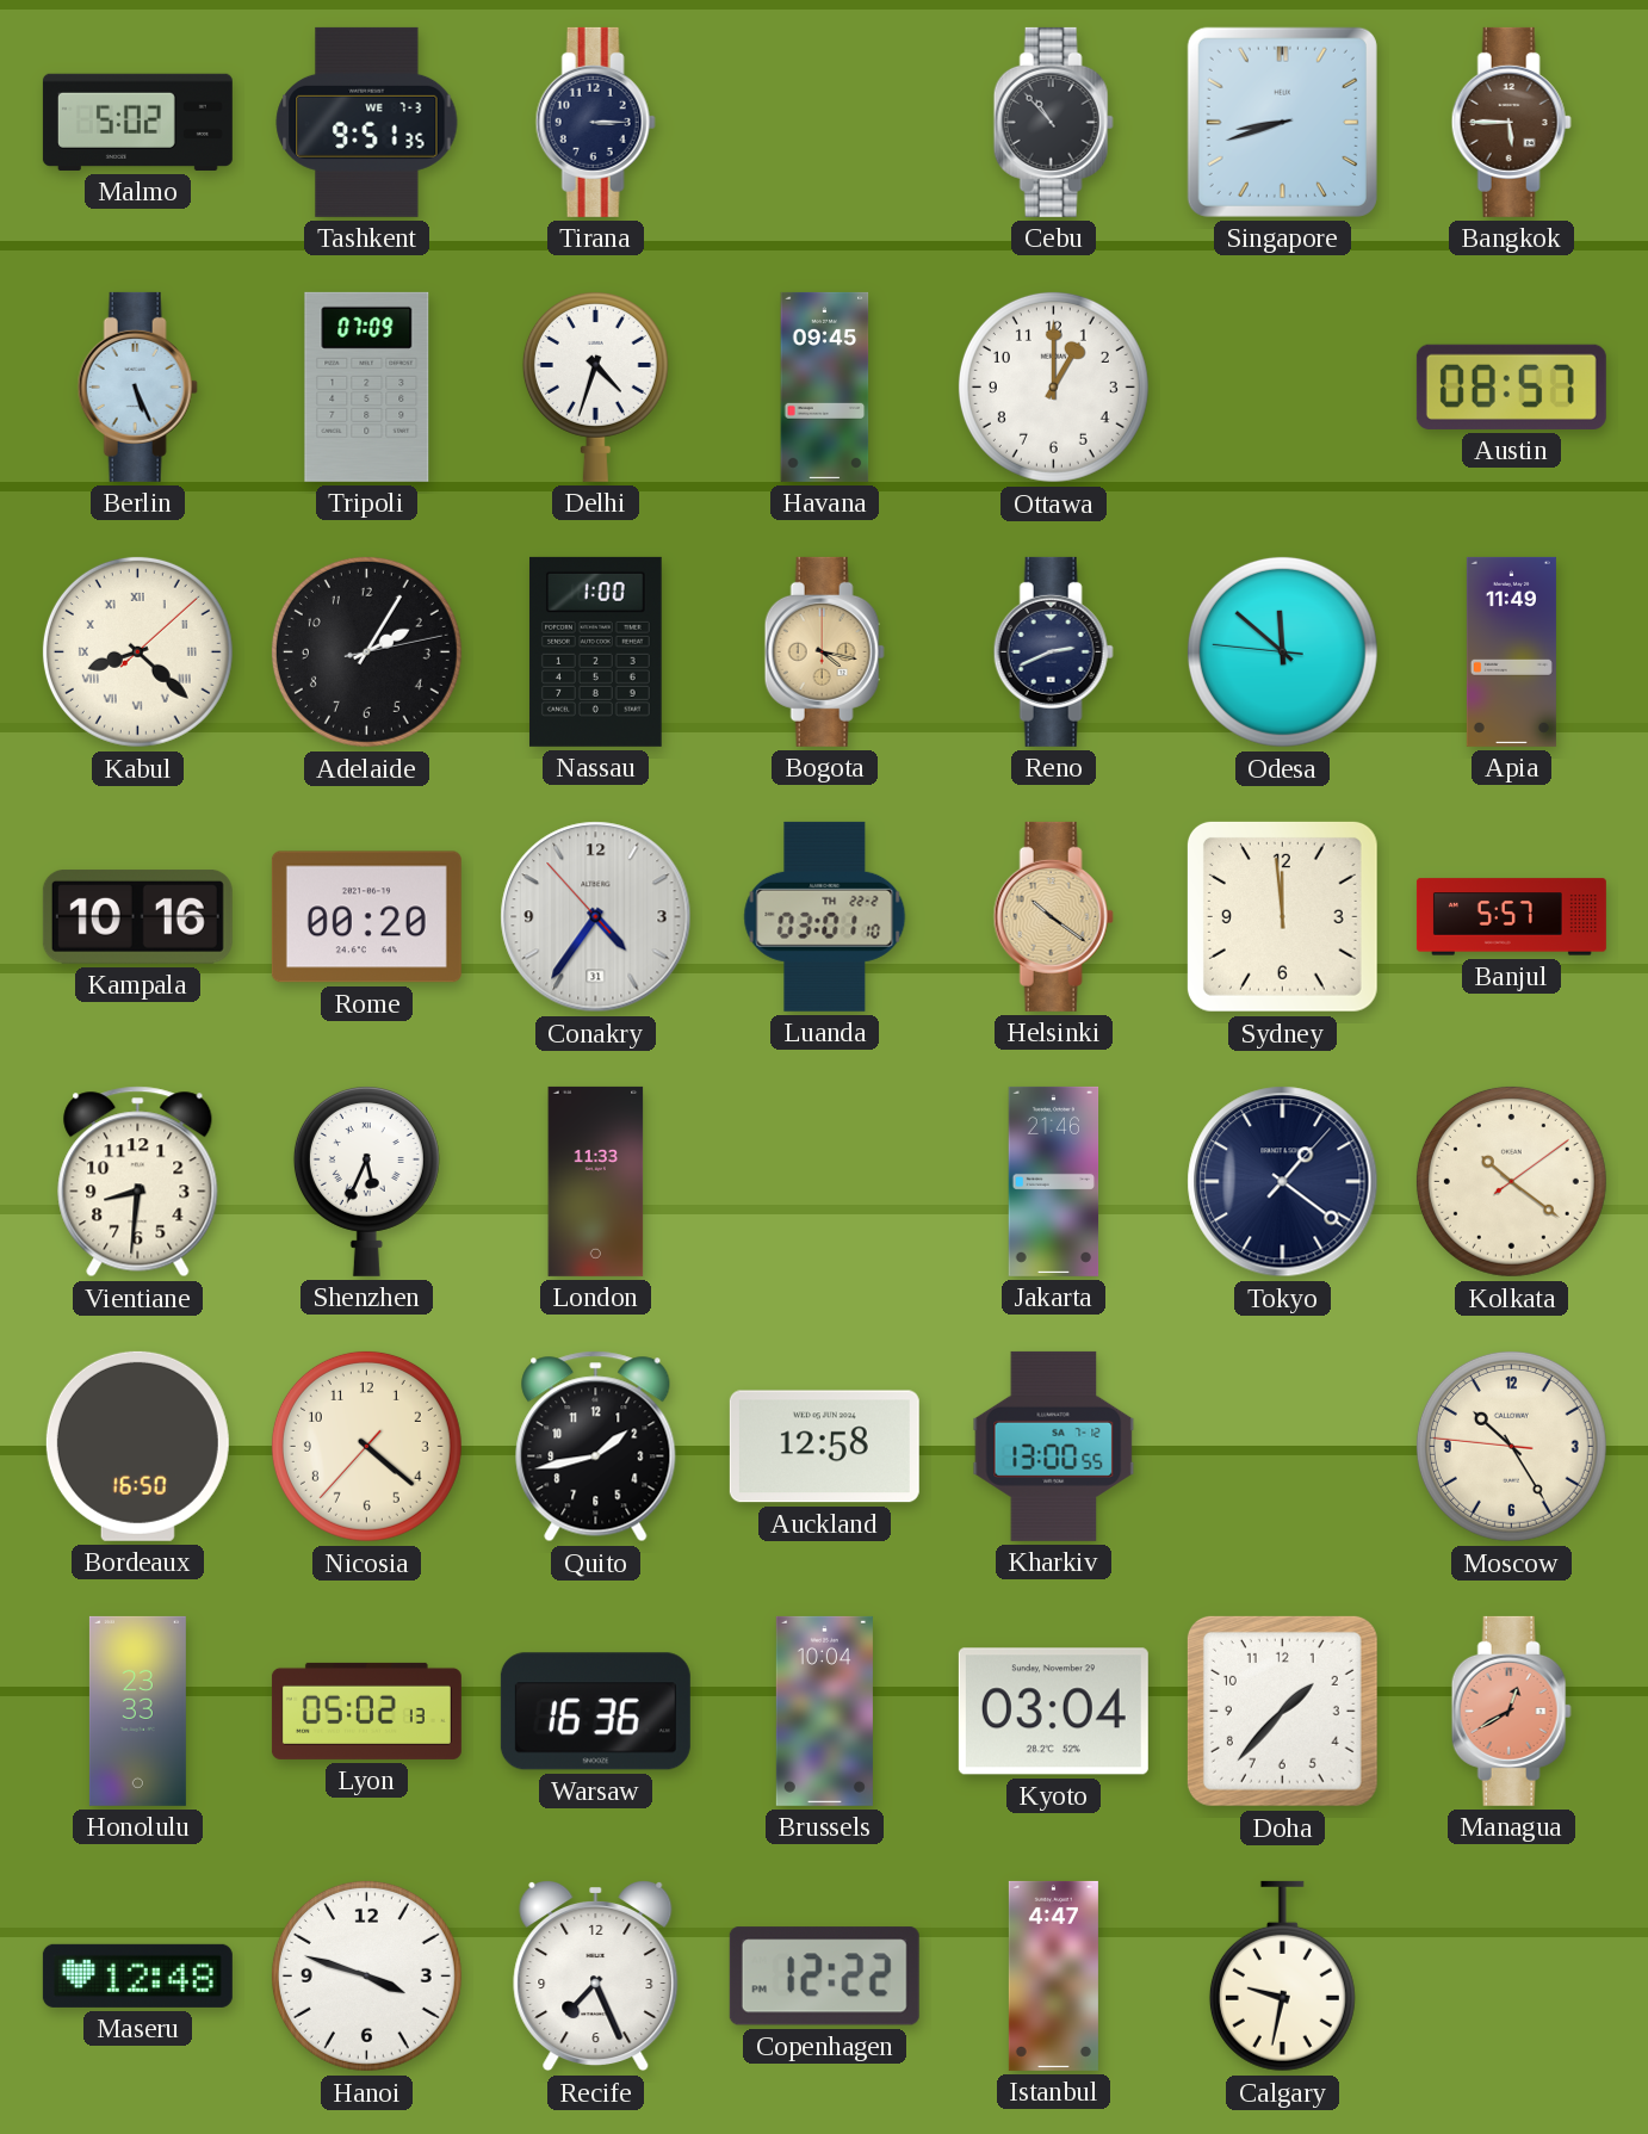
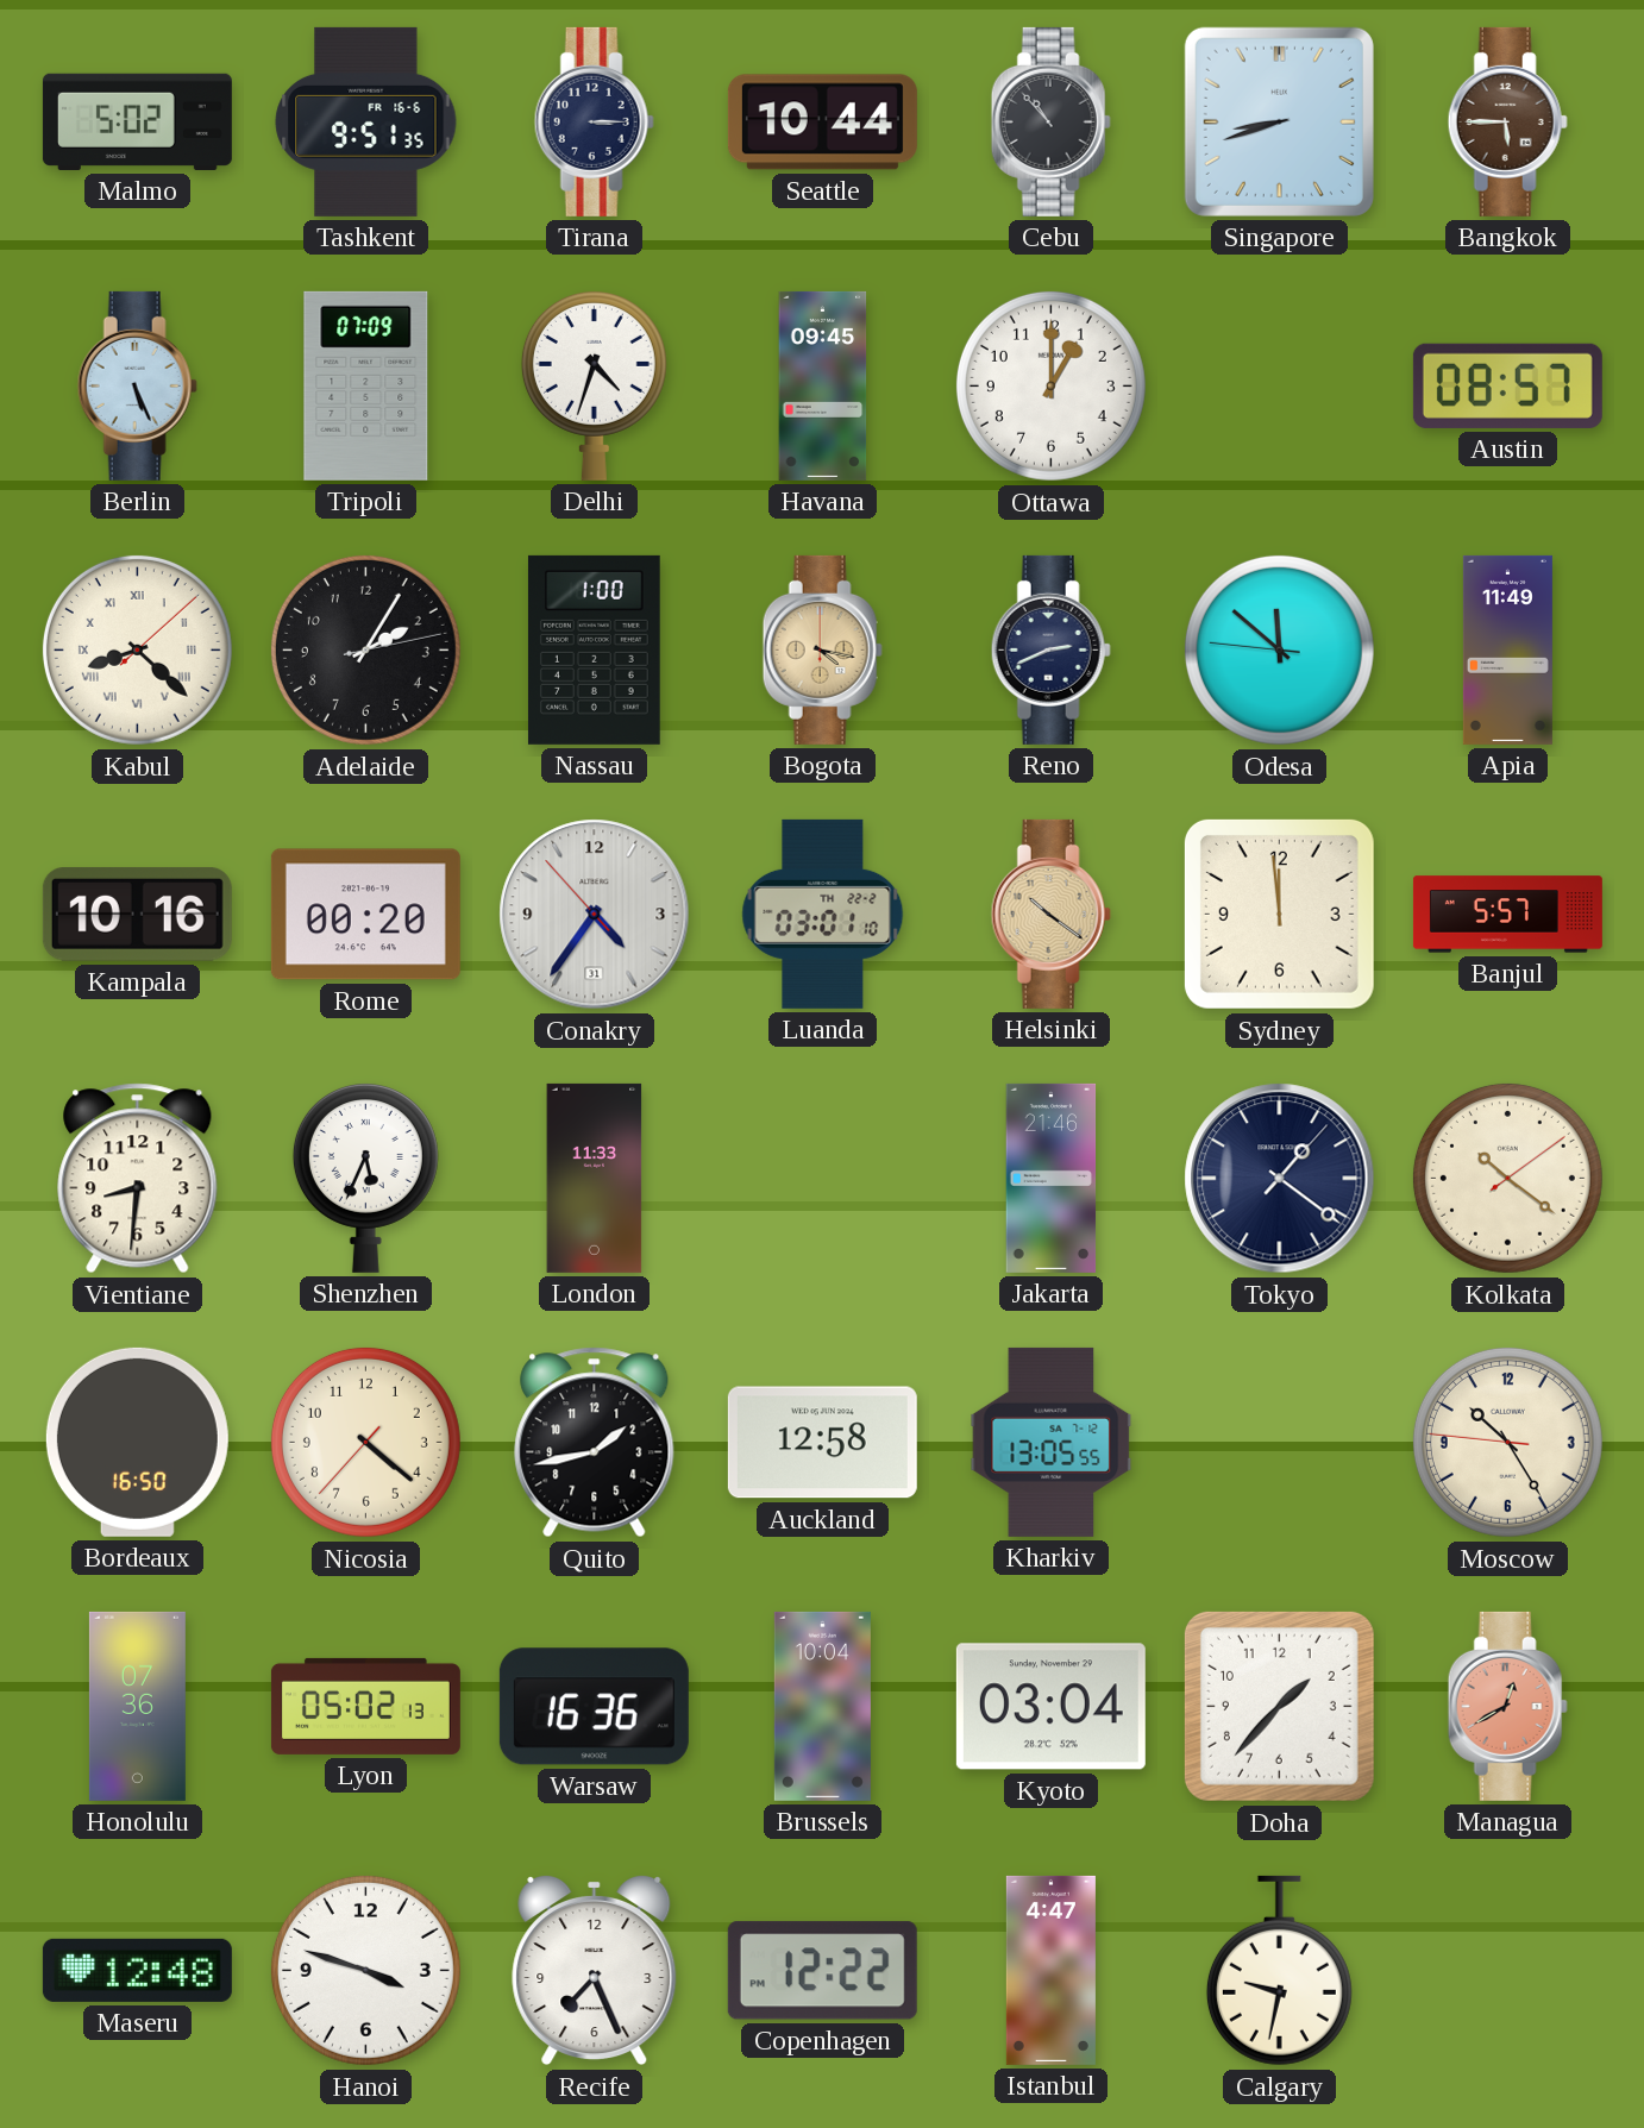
Tashkent date: WE 7-3 -> FR 16-6
Seattle: none -> 10:44
Kharkiv: 13:00 -> 13:05
Honolulu: 23:33 -> 07:36
